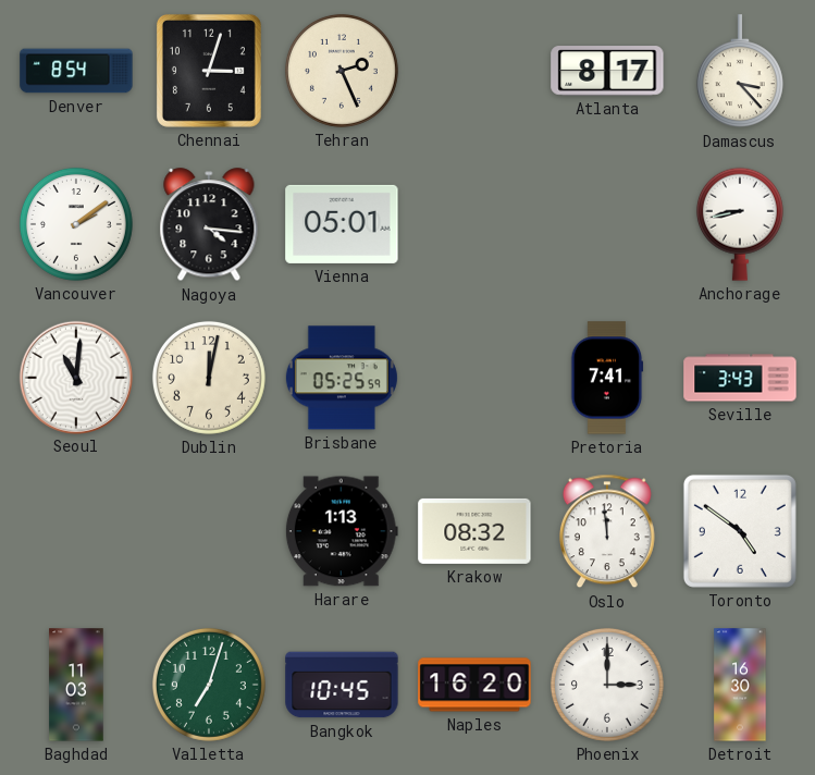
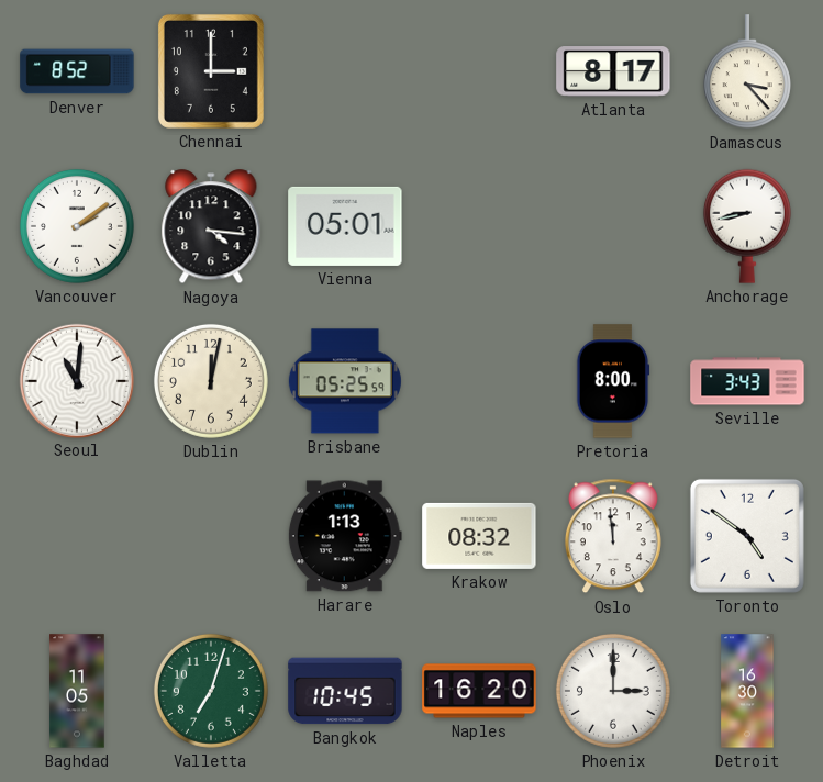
Denver: 8:54 -> 8:52
Chennai: 3:03 -> 3:00
Tehran: 2:26 -> none
Pretoria: 7:41 -> 8:00
Baghdad: 11:03 -> 11:05
